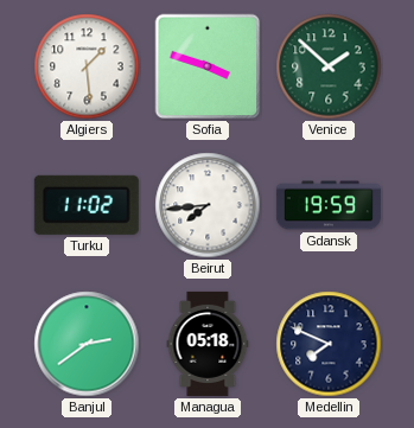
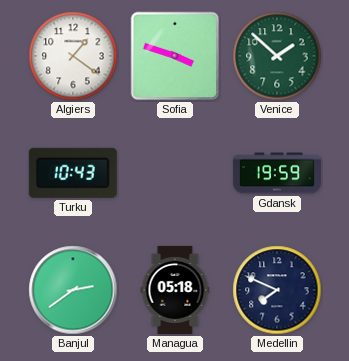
Algiers: 1:29 -> 1:21
Turku: 11:02 -> 10:43
Beirut: 7:44 -> none
